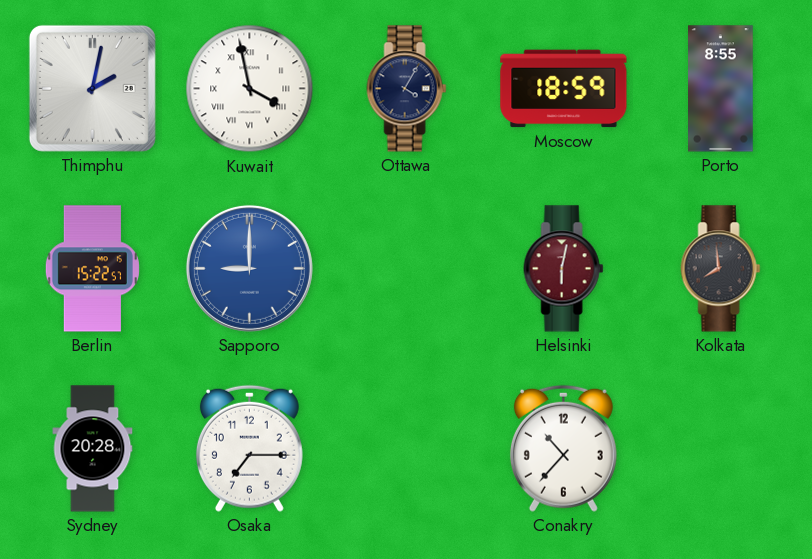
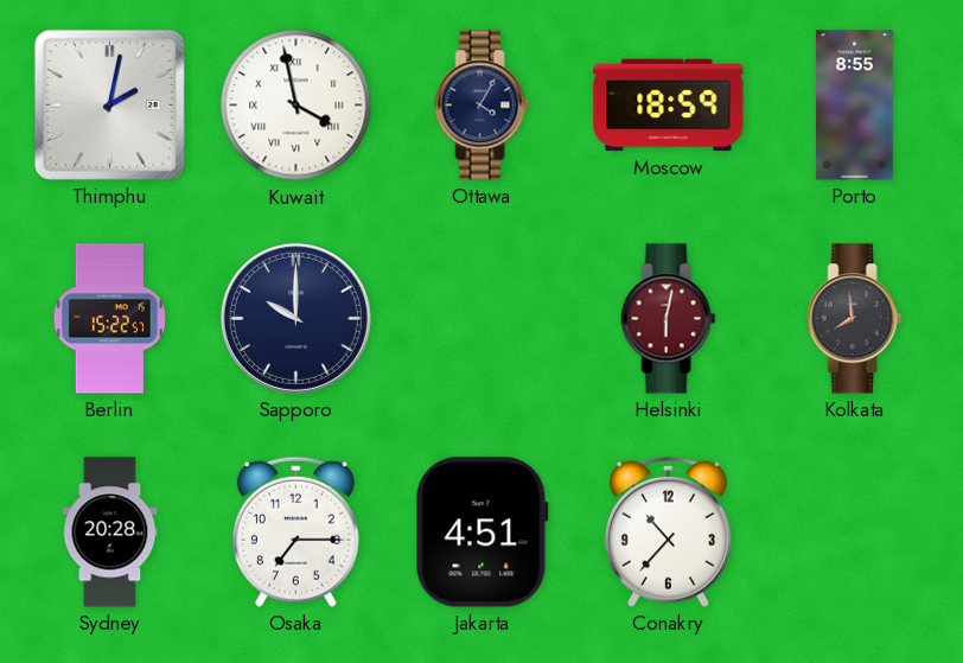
Sapporo: 9:00 -> 10:00
Sapporo dial: blue -> navy
Jakarta: none -> 4:51
